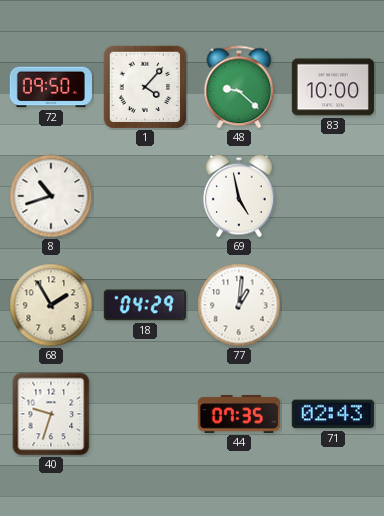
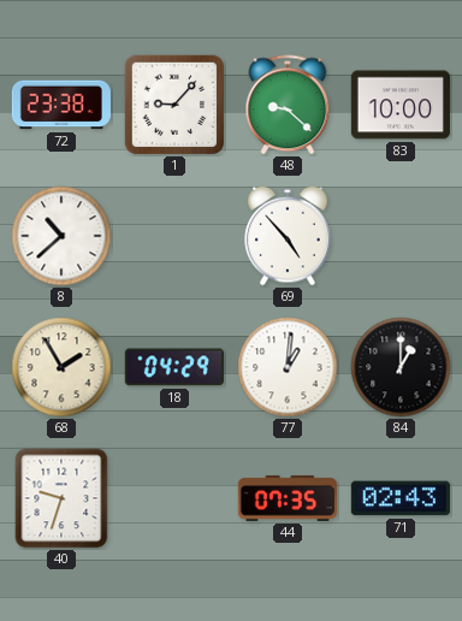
72: 09:50 -> 23:38
1: 4:07 -> 9:07
8: 10:42 -> 10:38
69: 4:58 -> 4:53
84: none -> 1:00
